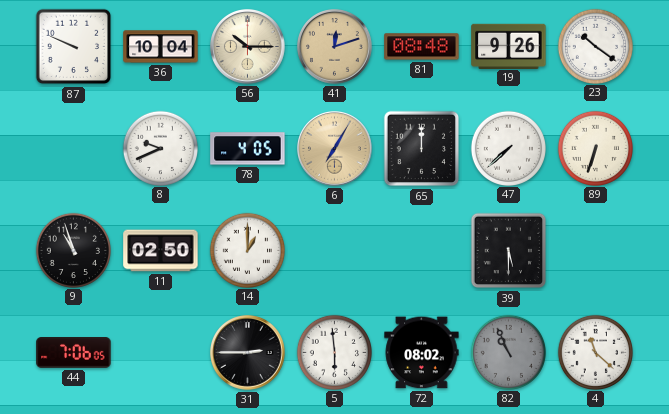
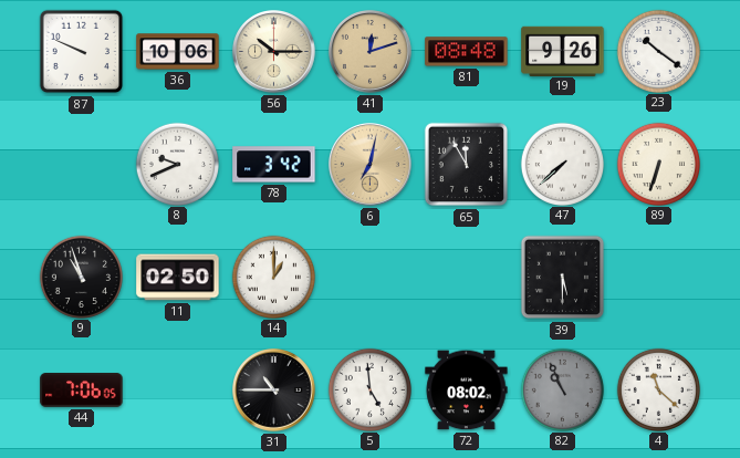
36: 10:04 -> 10:06
78: 4:05 -> 3:42
6: 7:05 -> 7:02
65: 12:00 -> 11:55
31: 2:45 -> 10:45
5: 5:59 -> 4:59
